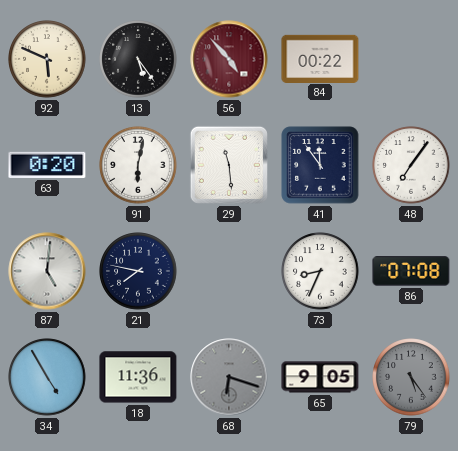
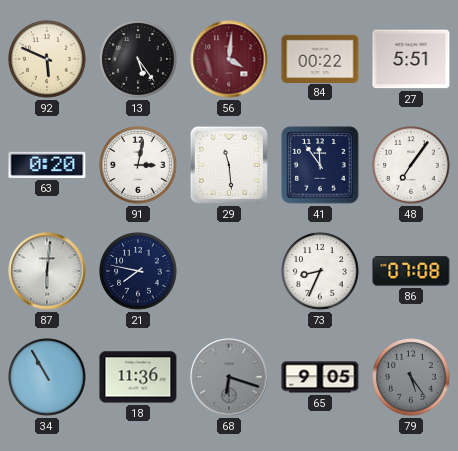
56: 4:53 -> 4:01
27: none -> 5:51
91: 6:02 -> 3:02
87: 5:01 -> 6:01
34: 4:55 -> 10:55
